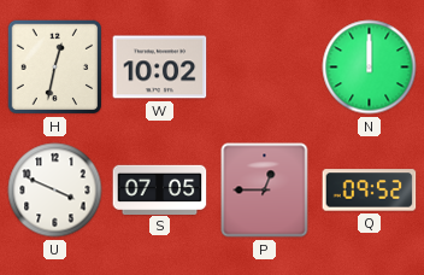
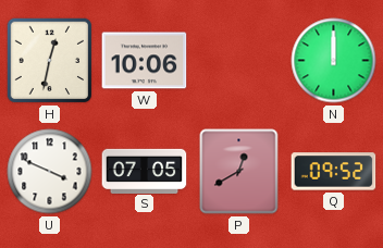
W: 10:02 -> 10:06
P: 12:45 -> 12:40
